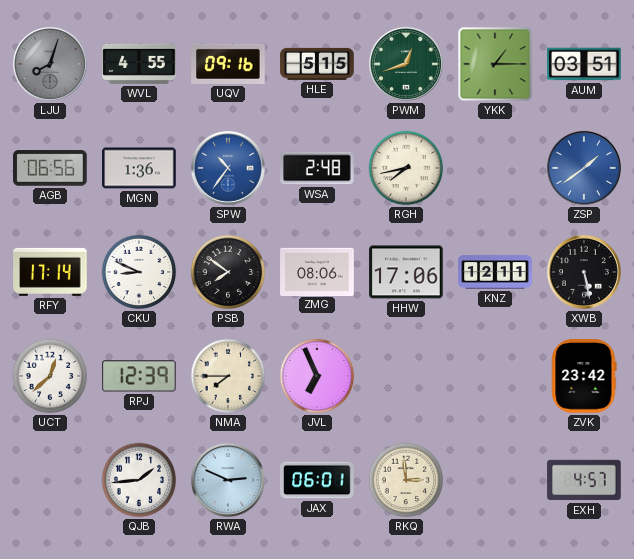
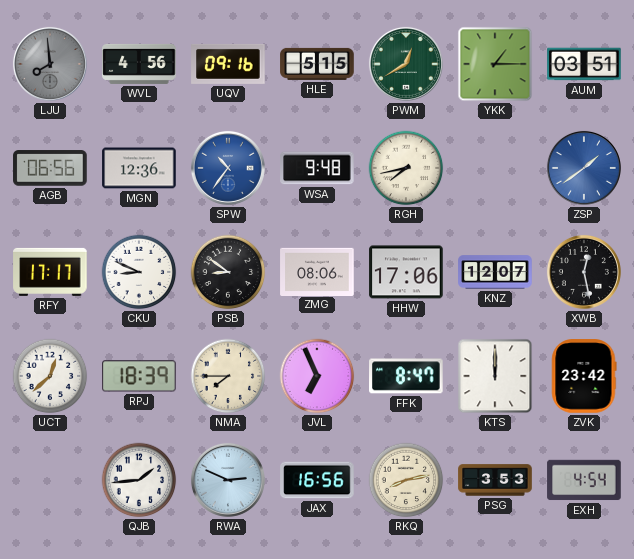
LJU: 8:03 -> 7:59
WVL: 4:55 -> 4:56
PWM: 12:42 -> 12:40
MGN: 1:36 -> 12:36
WSA: 2:48 -> 9:48
RFY: 17:14 -> 17:17
PSB: 7:51 -> 8:51
KNZ: 12:11 -> 12:07
XWB: 5:28 -> 12:28
RPJ: 12:39 -> 18:39
FFK: none -> 8:47
KTS: none -> 12:00
JAX: 06:01 -> 16:56
RKQ: 2:59 -> 8:13
PSG: none -> 3:53
EXH: 4:57 -> 4:54
